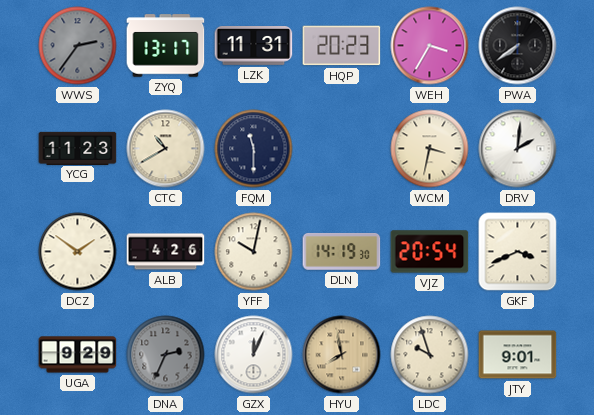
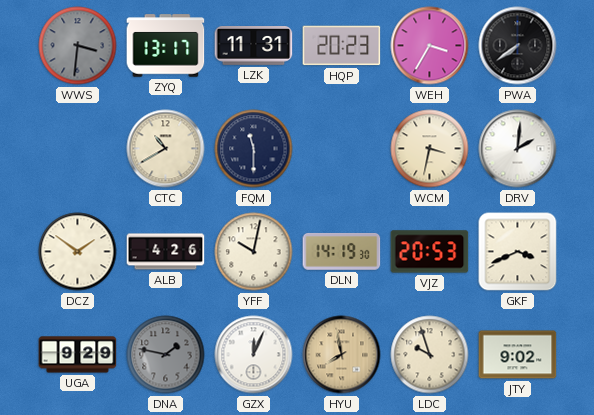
WWS: 2:36 -> 3:31
YCG: 11:23 -> none
VJZ: 20:54 -> 20:53
DNA: 2:34 -> 1:47
JTY: 9:01 -> 9:02
